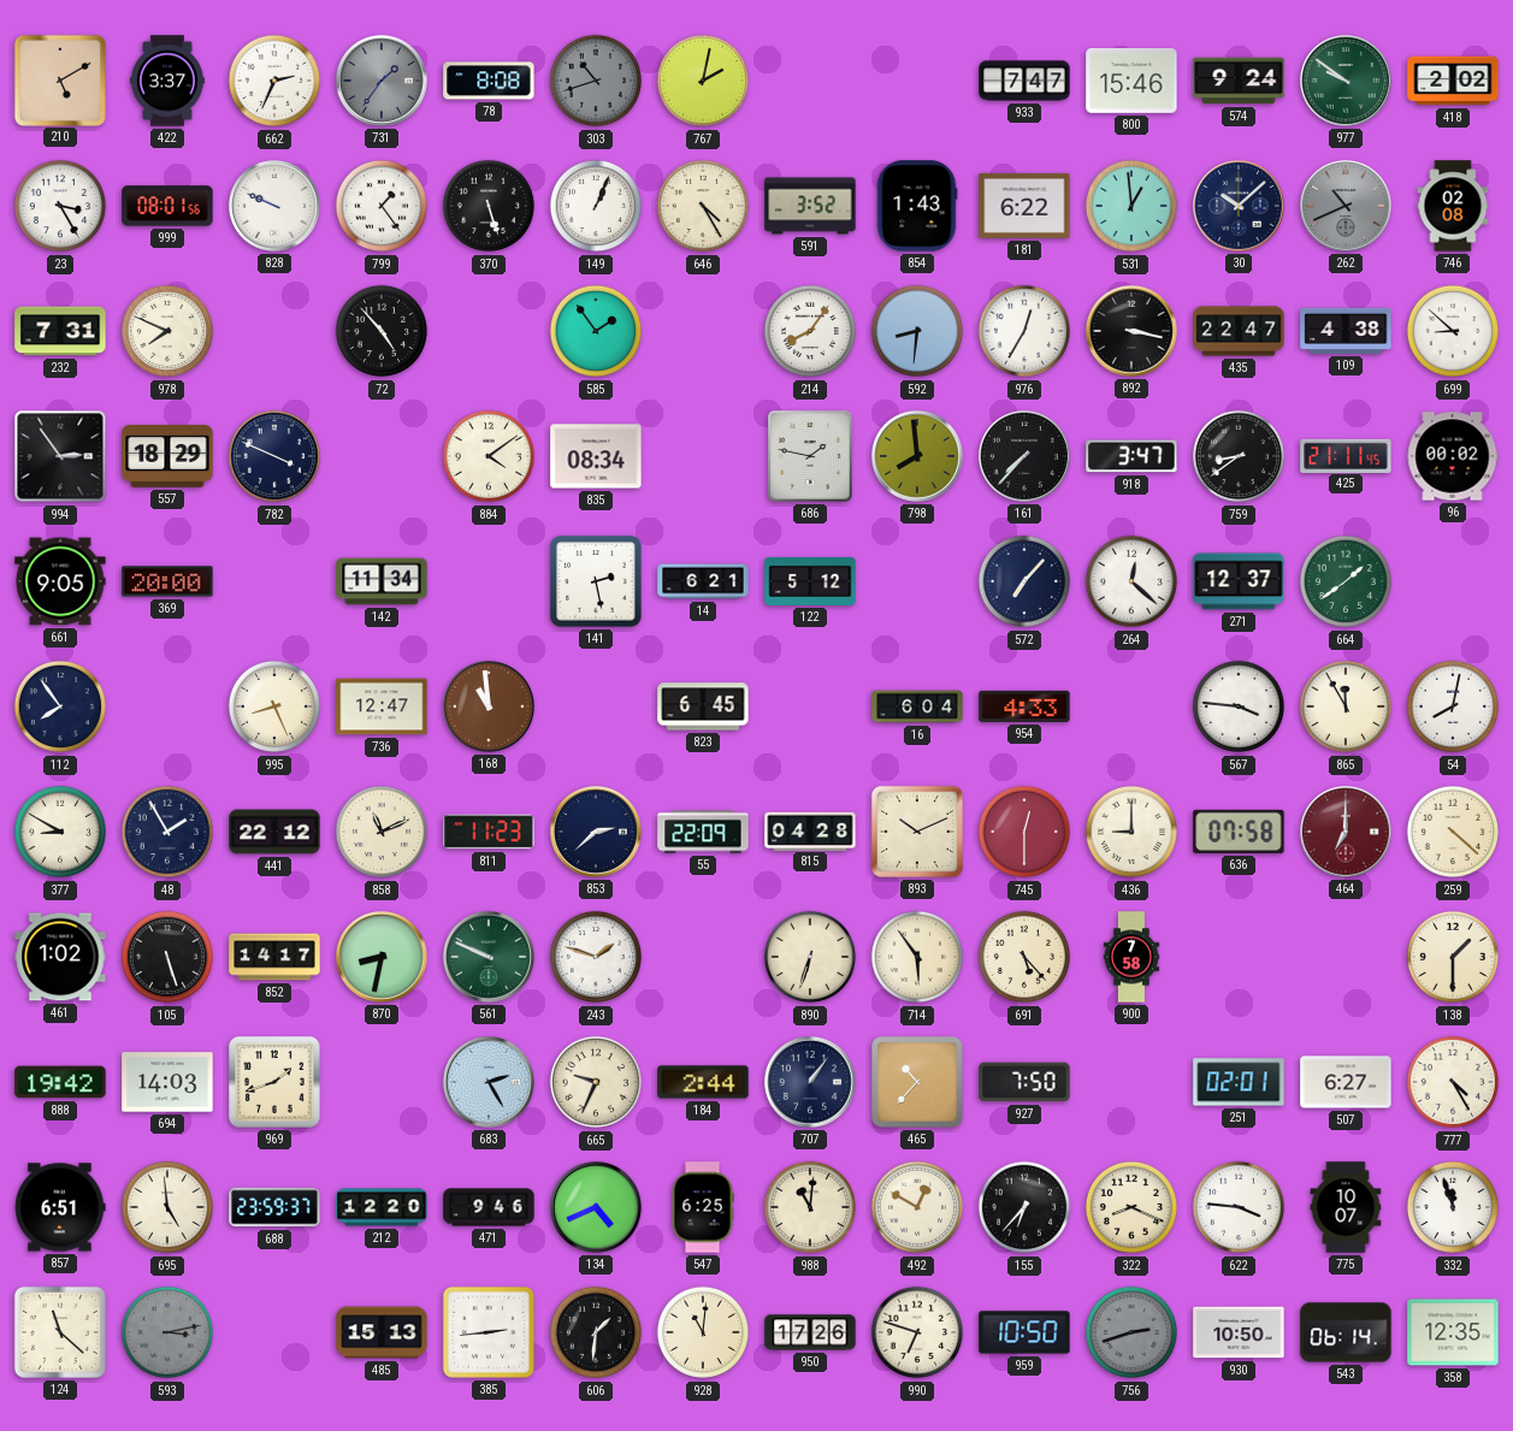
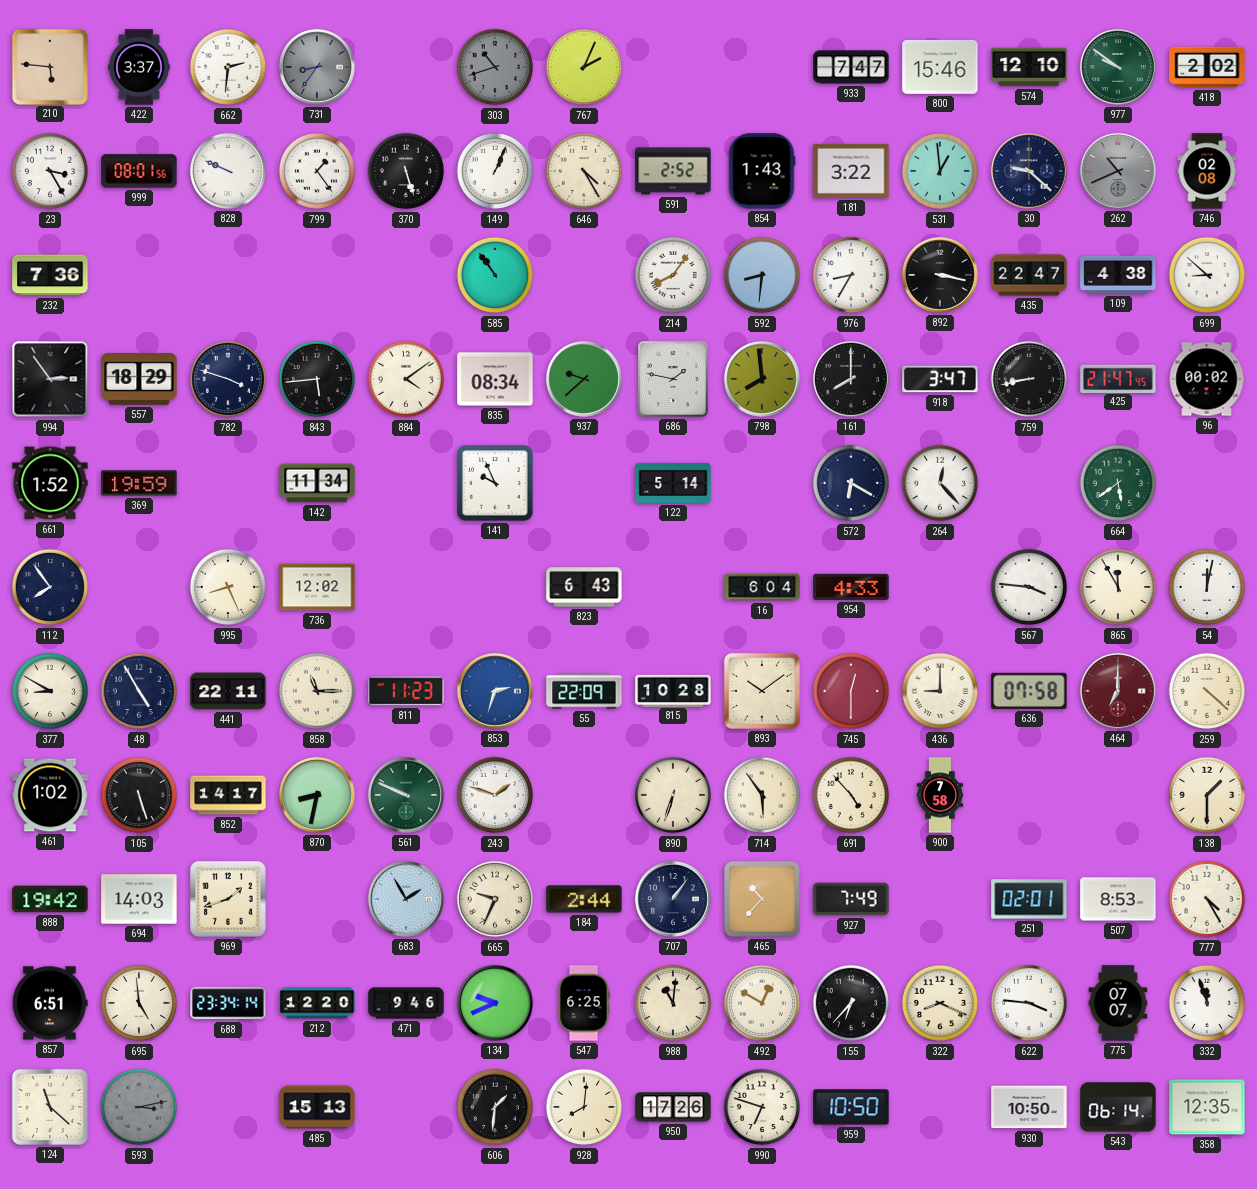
210: 5:10 -> 5:46
662: 2:34 -> 2:31
731: 1:36 -> 8:36
78: 8:08 -> none
767: 2:02 -> 2:04
574: 9:24 -> 12:10
591: 3:52 -> 2:52
181: 6:22 -> 3:22
30: 10:08 -> 9:22
232: 7:31 -> 7:36
978: 7:49 -> none
72: 4:53 -> none
585: 1:54 -> 10:54
976: 12:35 -> 8:35
782: 3:49 -> 3:48
843: none -> 5:44
937: none -> 9:38
161: 7:37 -> 8:00
759: 8:39 -> 8:43
425: 21:11 -> 21:47
661: 9:05 -> 1:52
369: 20:00 -> 19:59
141: 2:28 -> 9:56
14: 6:21 -> none
122: 5:12 -> 5:14
572: 7:07 -> 6:20
264: 12:22 -> 12:23
271: 12:37 -> none
664: 1:39 -> 5:39
736: 12:47 -> 12:02
168: 10:59 -> none
823: 6:45 -> 6:43
54: 8:02 -> 12:02
48: 1:55 -> 4:55
441: 22:12 -> 22:11
858: 11:11 -> 11:15
853: 2:38 -> 2:33
853 dial: navy -> blue
815: 04:28 -> 10:28
893: 10:11 -> 10:09
691: 5:23 -> 4:53
683: 2:25 -> 1:55
927: 7:50 -> 7:49
507: 6:27 -> 8:53
688: 23:59 -> 23:34
134: 4:41 -> 9:41
775: 10:07 -> 07:07
385: 2:44 -> none
928: 11:01 -> 8:01
756: 2:42 -> none
